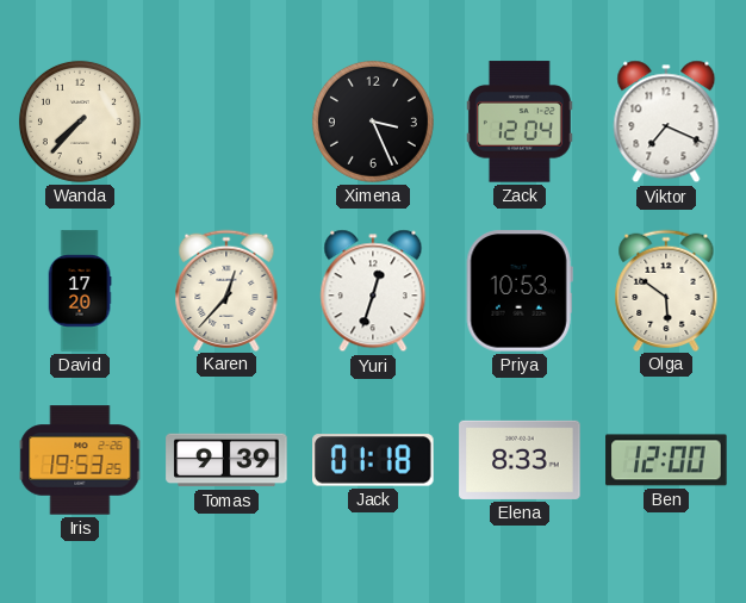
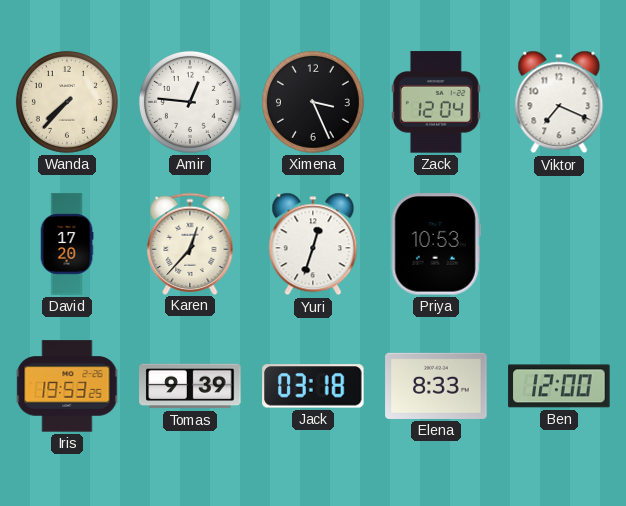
Amir: none -> 12:46
Olga: 5:51 -> none
Jack: 01:18 -> 03:18
